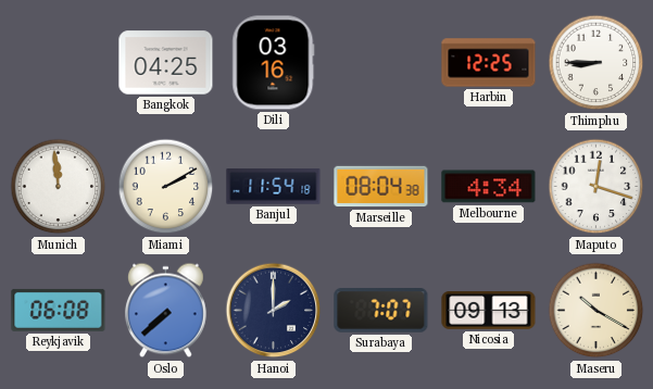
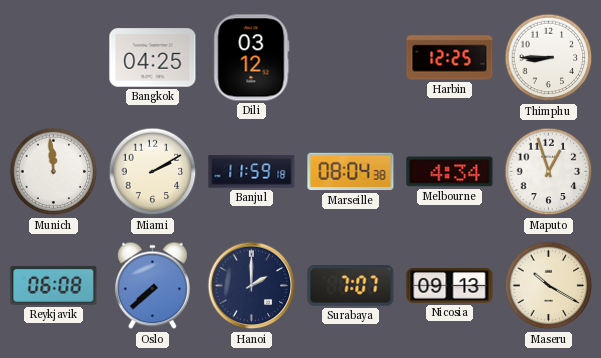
Dili: 03:16 -> 03:12
Banjul: 11:54 -> 11:59
Maputo: 12:18 -> 12:57
